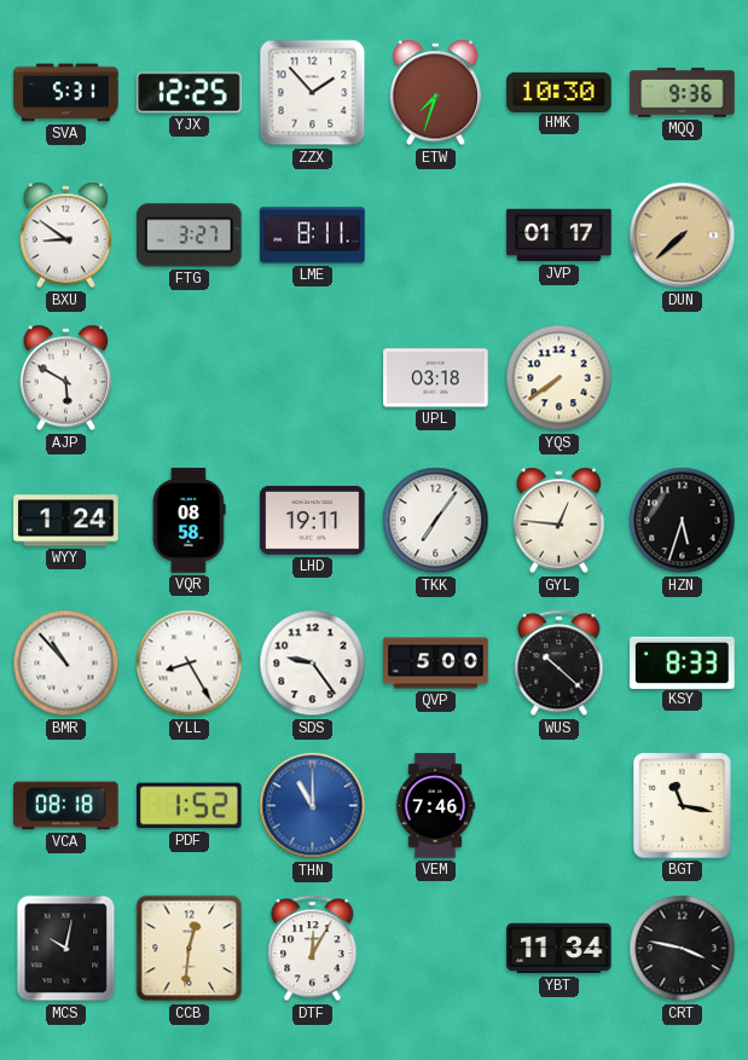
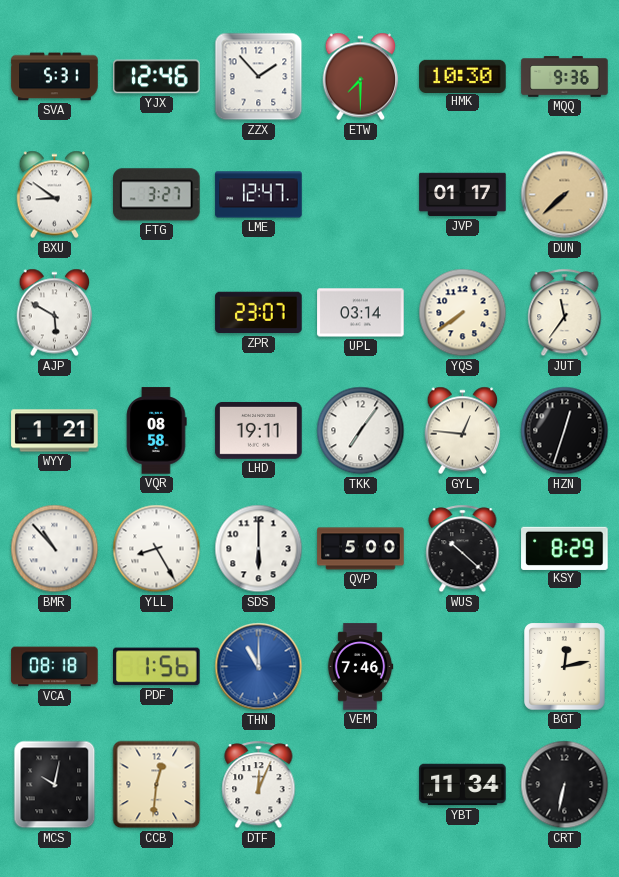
YJX: 12:25 -> 12:46
ETW: 7:33 -> 7:30
LME: 8:11 -> 12:47
ZPR: none -> 23:07
UPL: 03:18 -> 03:14
JUT: none -> 11:36
WYY: 1:24 -> 1:21
HZN: 5:33 -> 12:33
SDS: 9:24 -> 6:00
KSY: 8:33 -> 8:29
PDF: 1:52 -> 1:56
BGT: 11:17 -> 12:13
DTF: 12:05 -> 12:04
CRT: 3:47 -> 6:32
